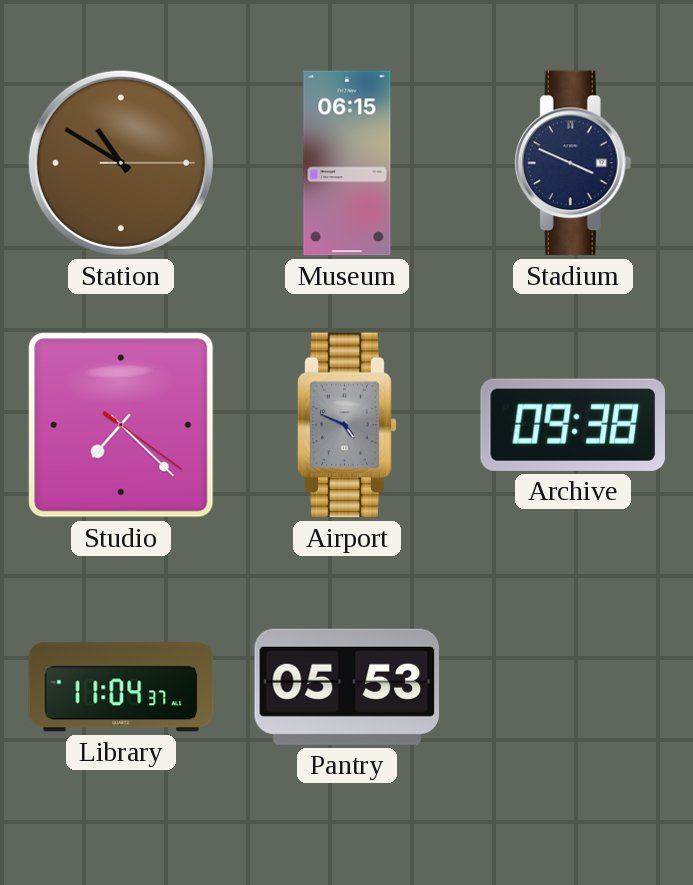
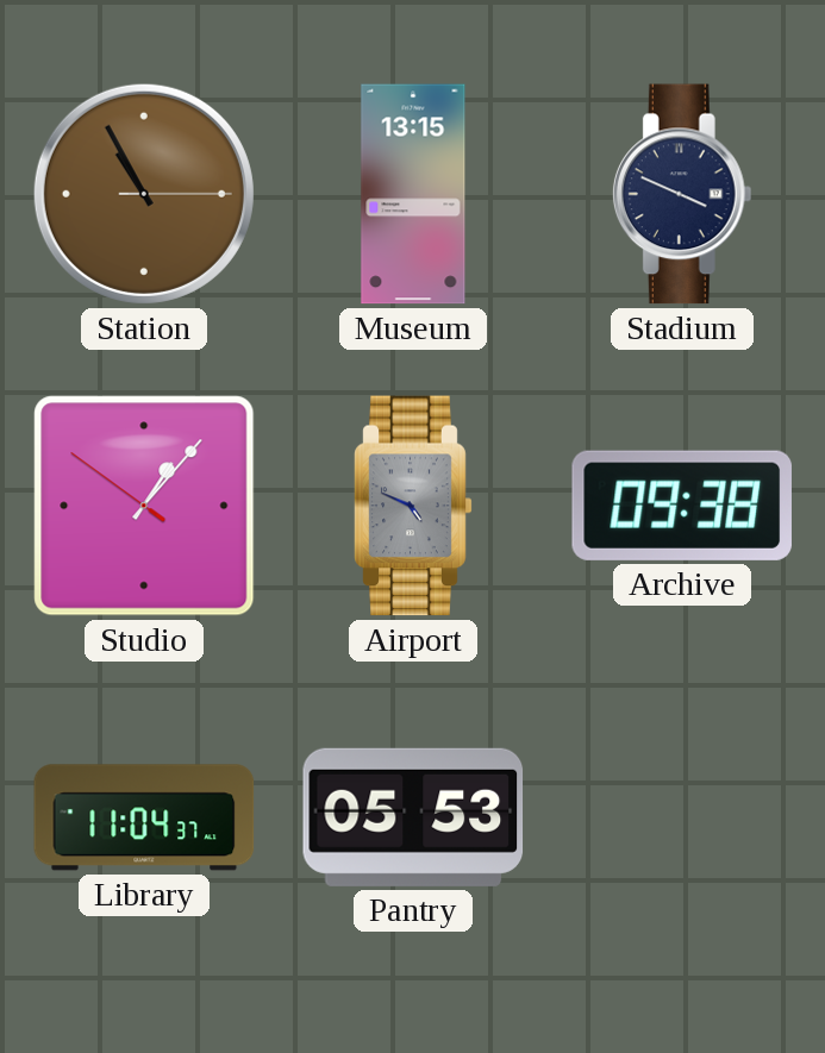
Station: 10:50 -> 10:55
Museum: 06:15 -> 13:15
Studio: 7:22 -> 1:06
